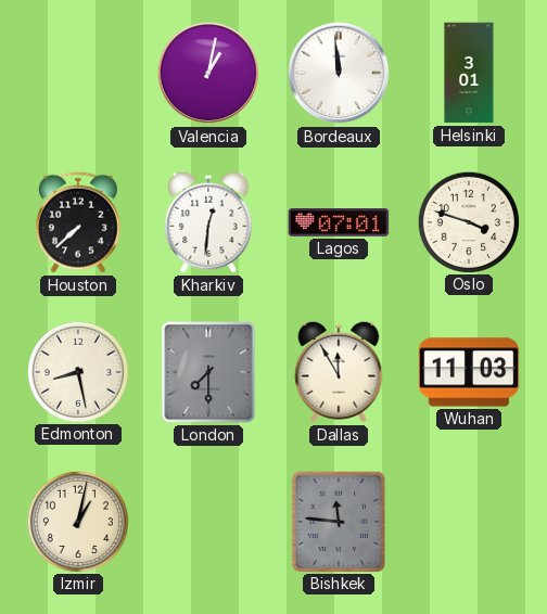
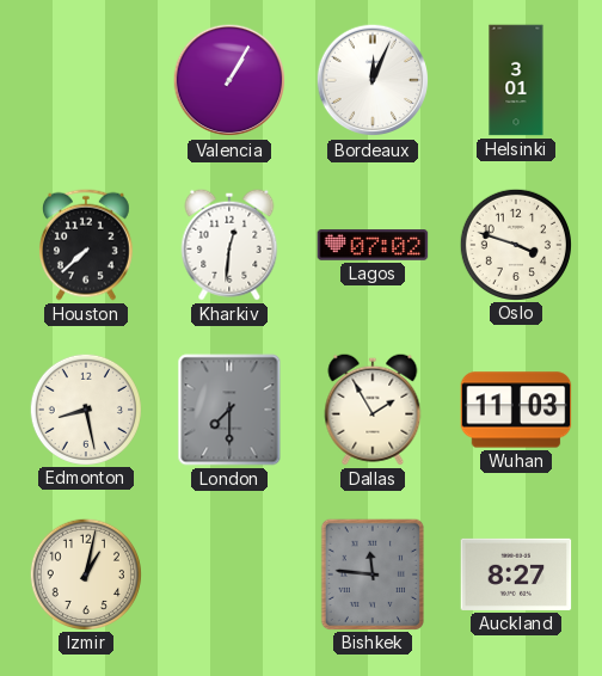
Valencia: 1:02 -> 1:05
Bordeaux: 11:59 -> 12:04
Lagos: 07:01 -> 07:02
Dallas: 11:55 -> 1:55
Auckland: none -> 8:27
